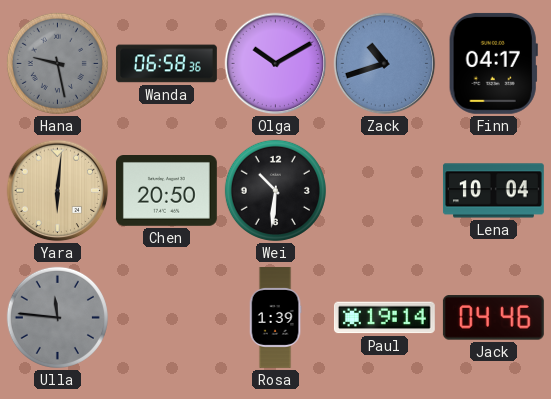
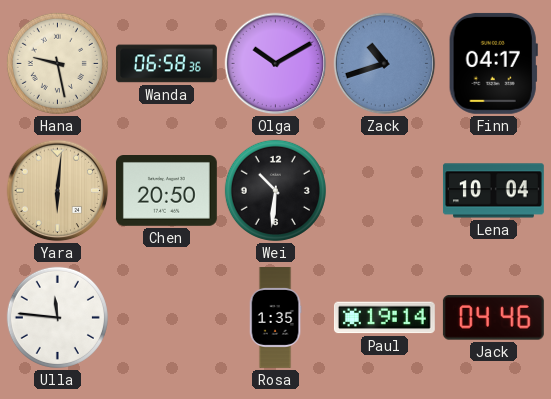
Hana dial: grey -> cream
Ulla dial: grey -> white
Rosa: 1:39 -> 1:35
